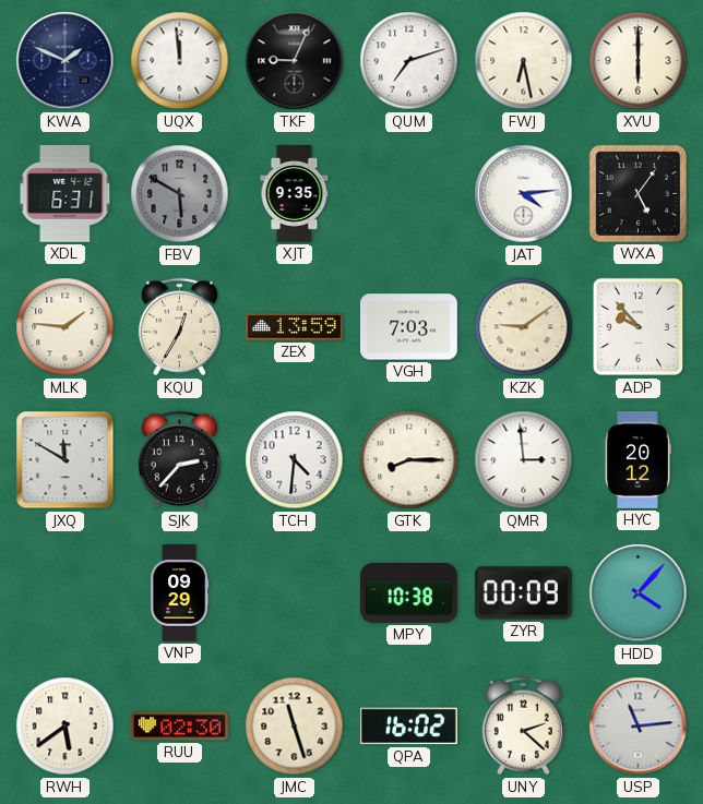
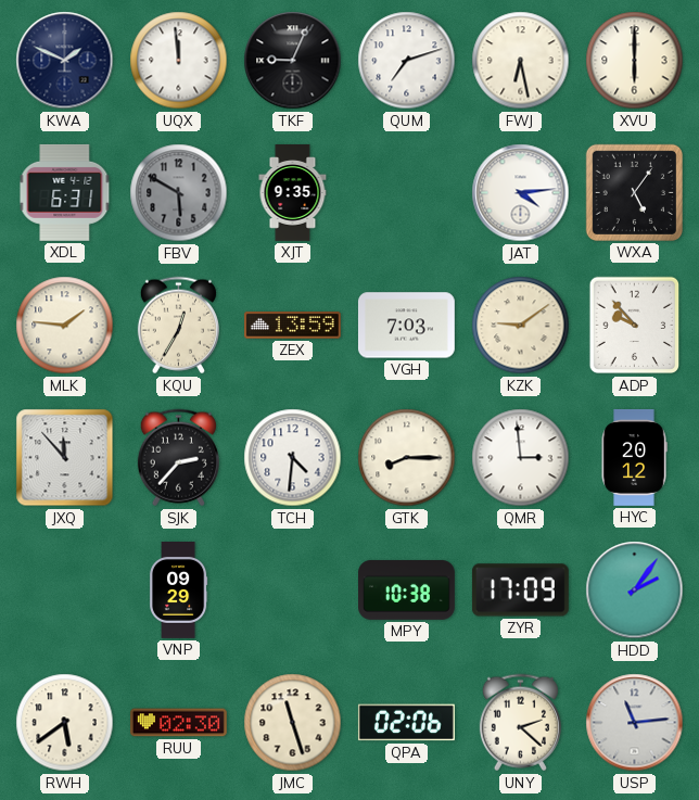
JXQ: 11:50 -> 11:53
ZYR: 00:09 -> 17:09
HDD: 4:07 -> 2:06
QPA: 16:02 -> 02:06
